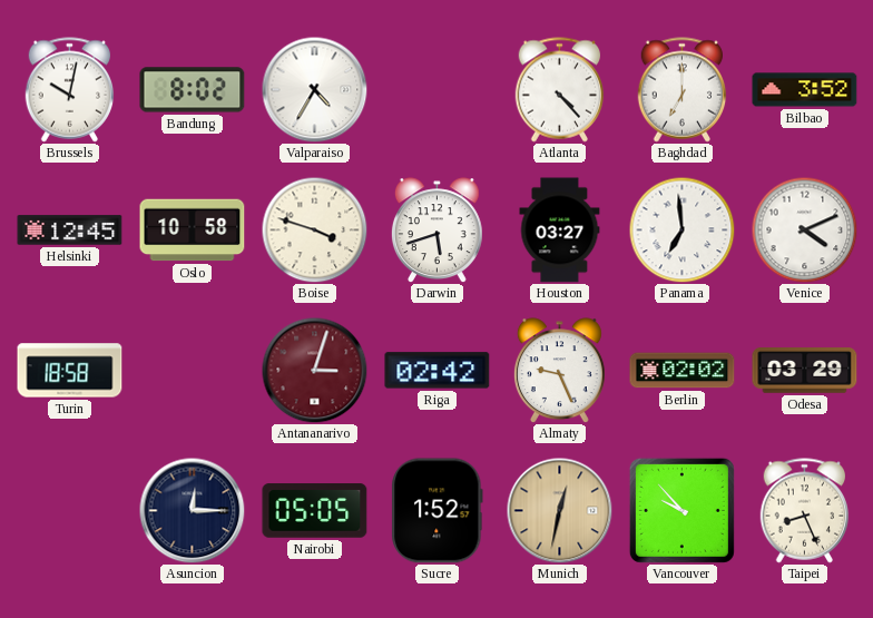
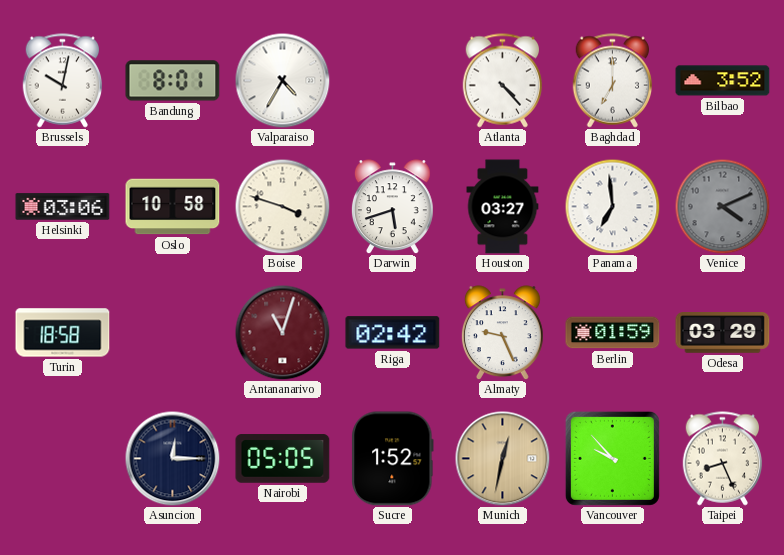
Bandung: 8:02 -> 8:01
Helsinki: 12:45 -> 03:06
Venice dial: white -> grey
Antananarivo: 3:03 -> 11:03
Berlin: 02:02 -> 01:59
